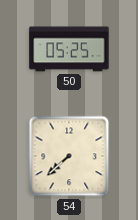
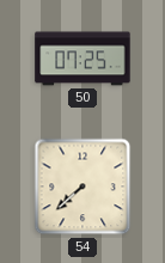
50: 05:25 -> 07:25
